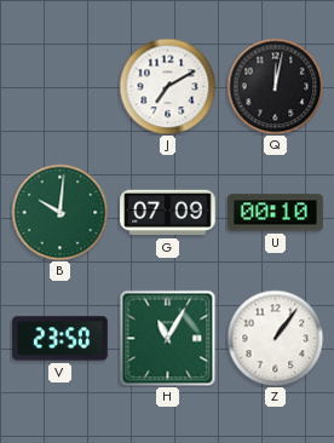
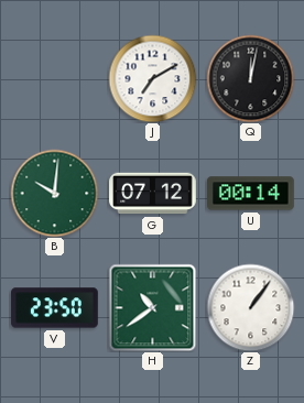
G: 07:09 -> 07:12
U: 00:10 -> 00:14
H: 11:05 -> 10:39
